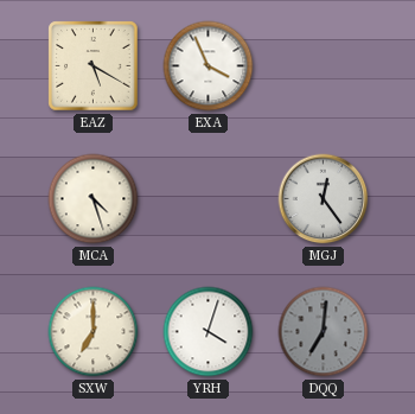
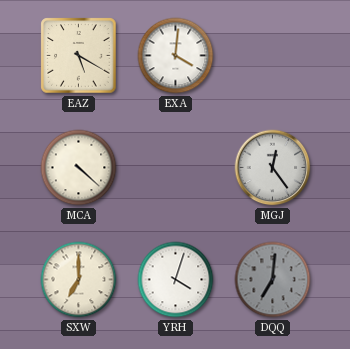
EXA: 3:56 -> 4:01
MCA: 4:27 -> 4:22
